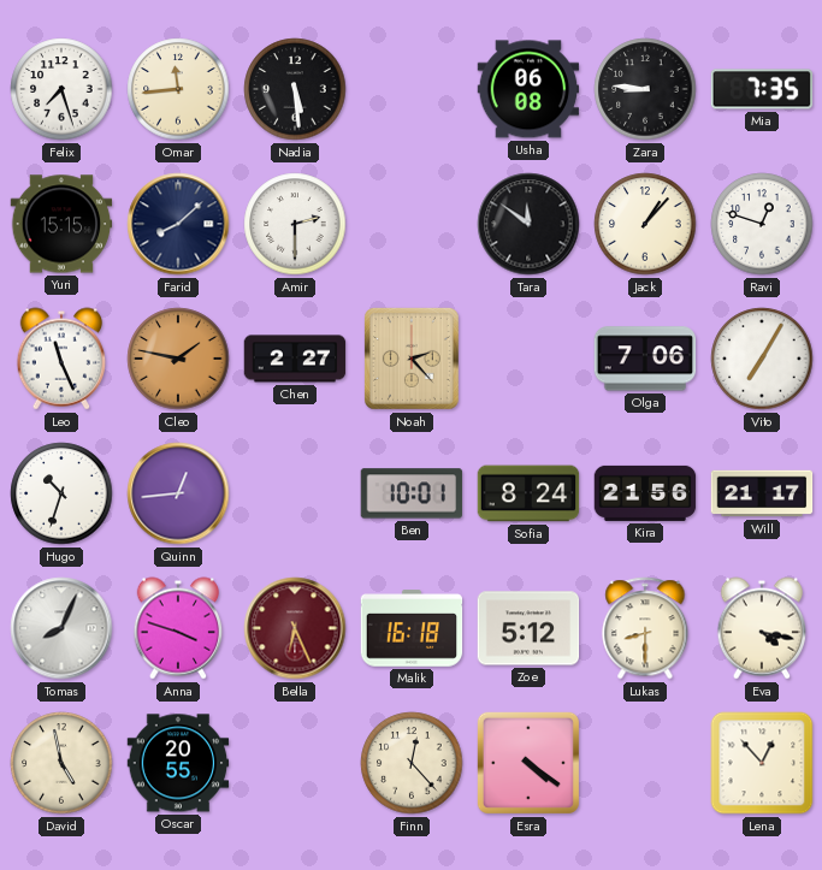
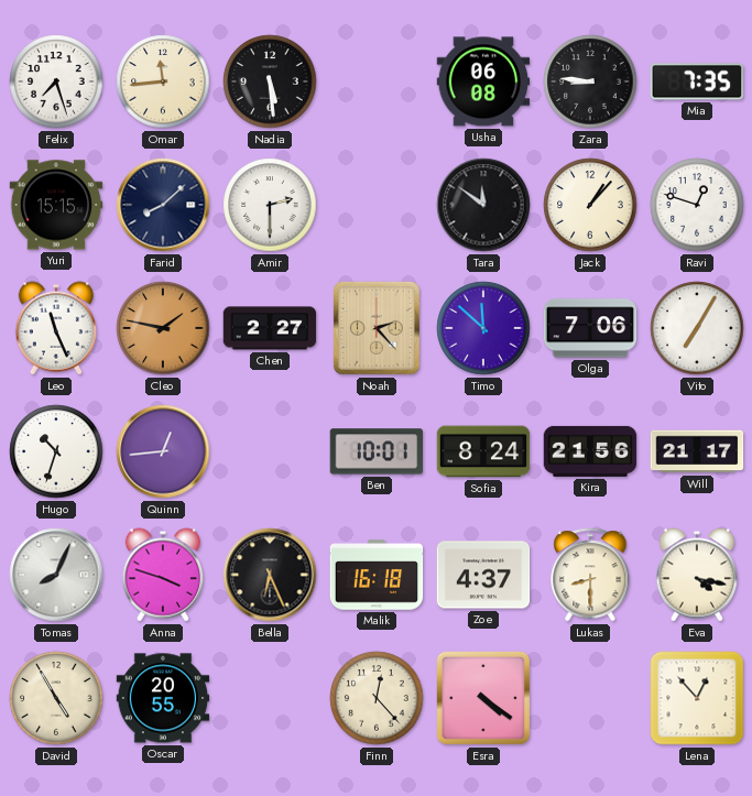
Timo: none -> 11:52
Bella dial: burgundy -> black
Zoe: 5:12 -> 4:37
David: 4:58 -> 4:55
